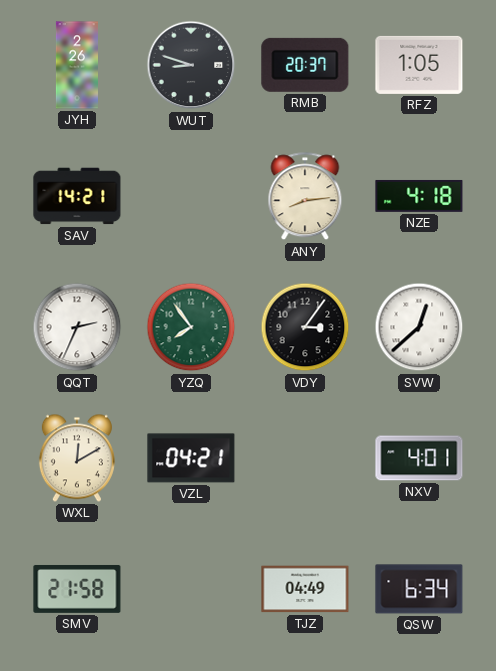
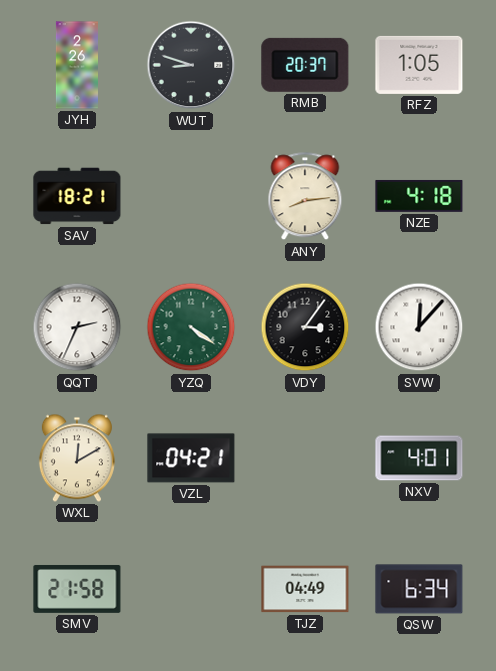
SAV: 14:21 -> 18:21
YZQ: 7:54 -> 4:21
SVW: 12:38 -> 12:07
